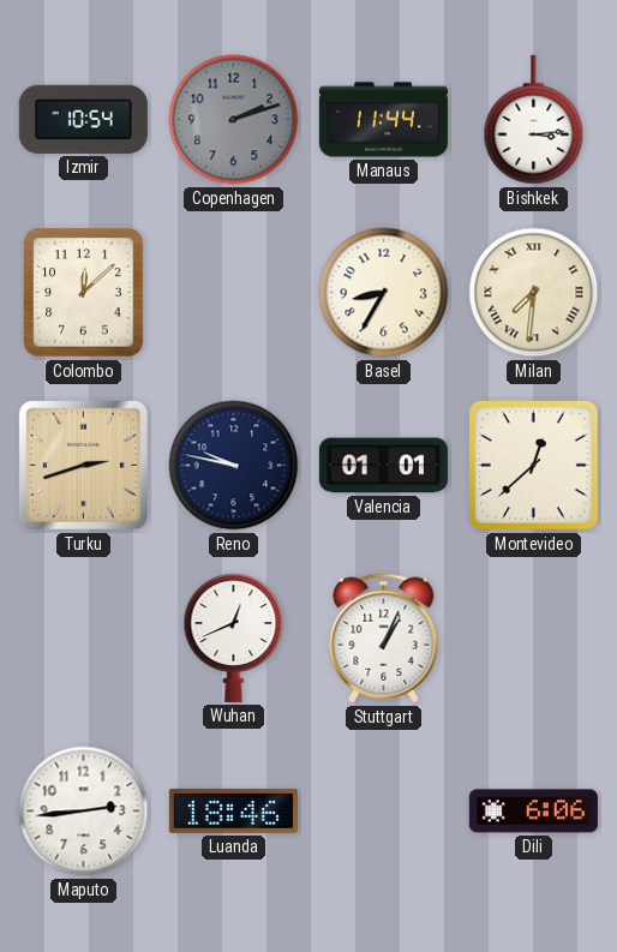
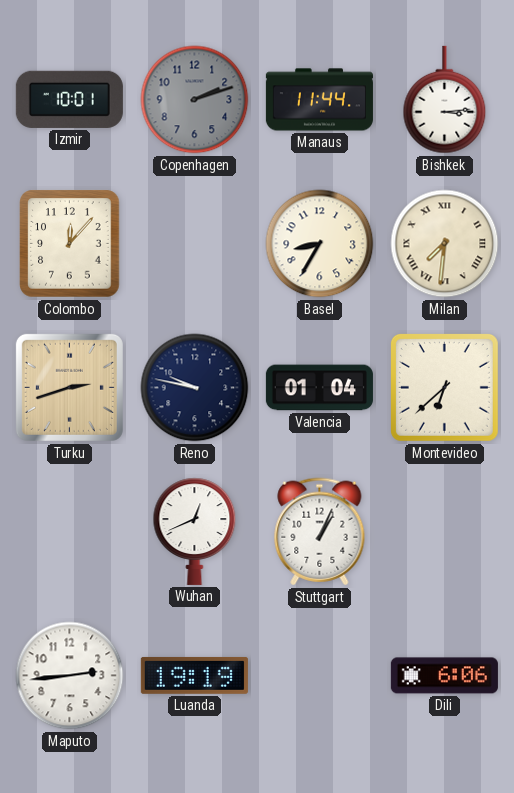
Izmir: 10:54 -> 10:01
Colombo: 12:08 -> 12:07
Valencia: 01:01 -> 01:04
Montevideo: 12:38 -> 6:38
Luanda: 18:46 -> 19:19
